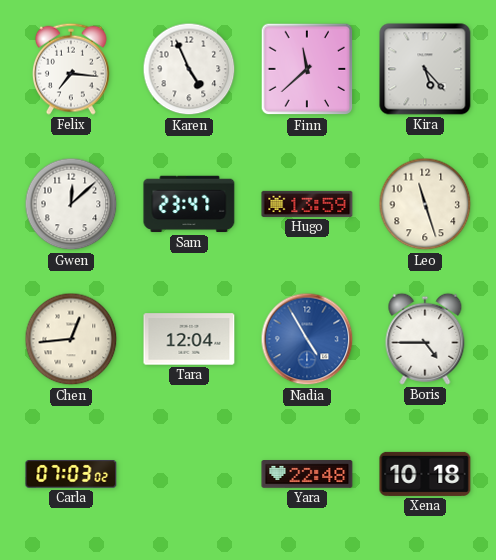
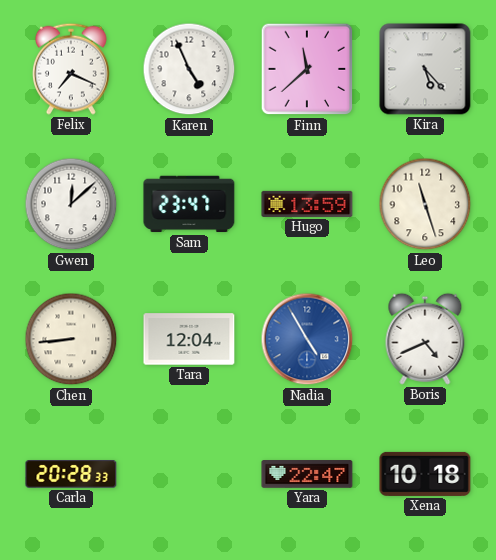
Felix: 7:16 -> 7:19
Chen: 12:44 -> 8:44
Boris: 4:45 -> 4:41
Carla: 07:03 -> 20:28
Yara: 22:48 -> 22:47
